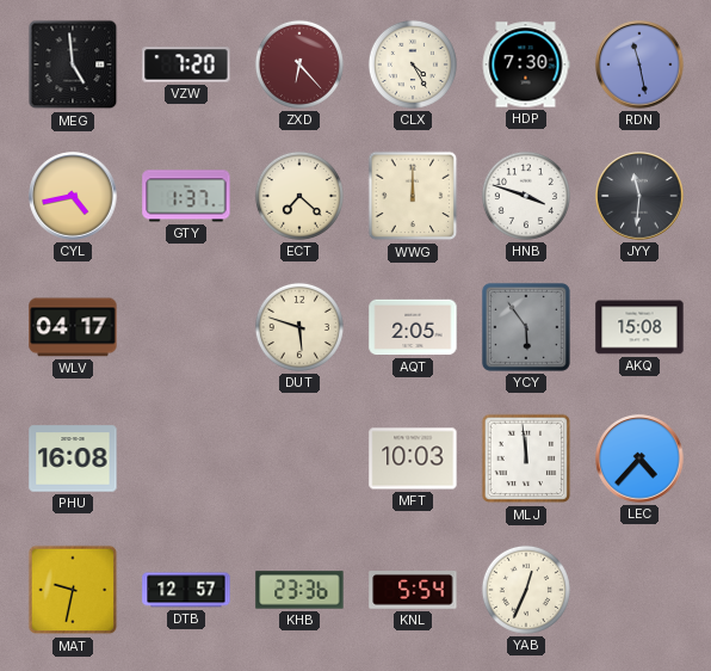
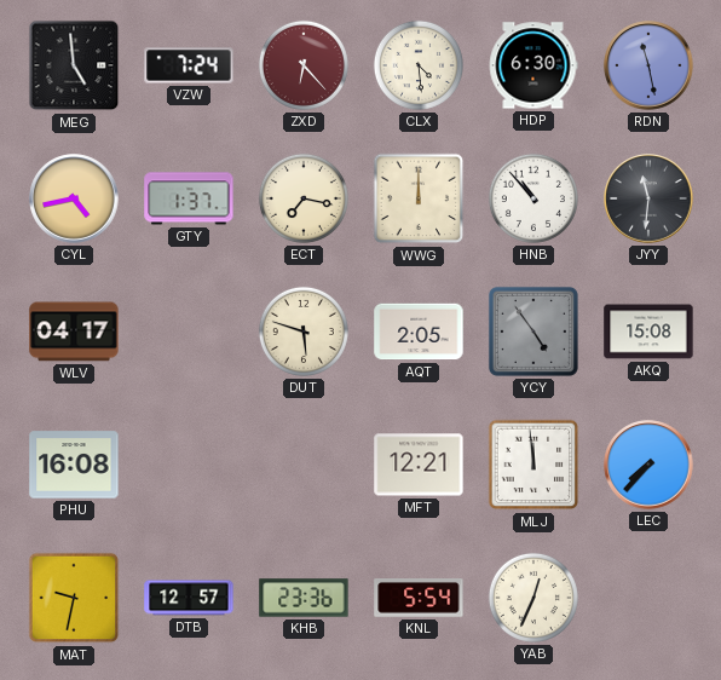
VZW: 7:20 -> 7:24
CLX: 4:25 -> 4:29
HDP: 7:30 -> 6:30
ECT: 7:22 -> 7:17
HNB: 3:48 -> 10:53
YCY: 5:54 -> 4:54
MFT: 10:03 -> 12:21
LEC: 4:37 -> 7:37
